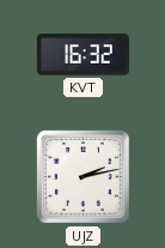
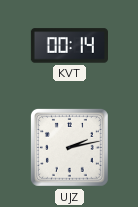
KVT: 16:32 -> 00:14
